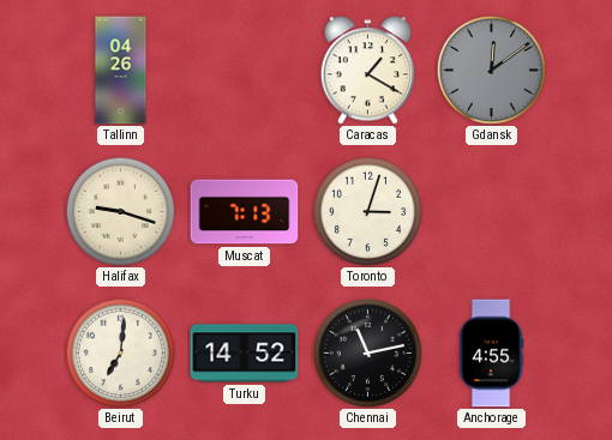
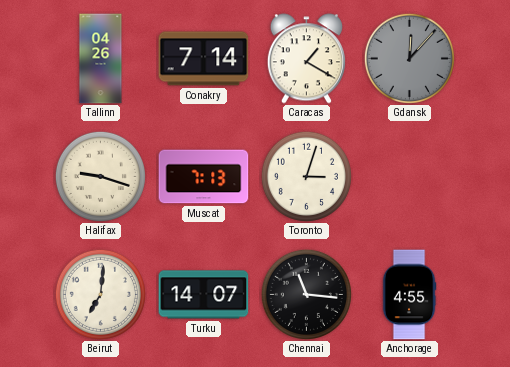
Conakry: none -> 7:14
Gdansk: 12:09 -> 12:07
Turku: 14:52 -> 14:07
Chennai: 11:13 -> 11:16
